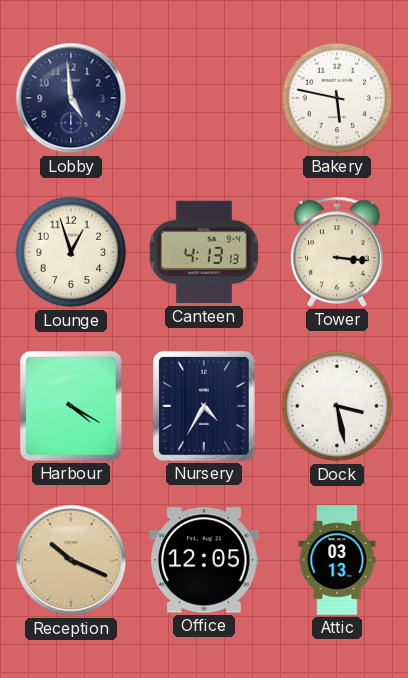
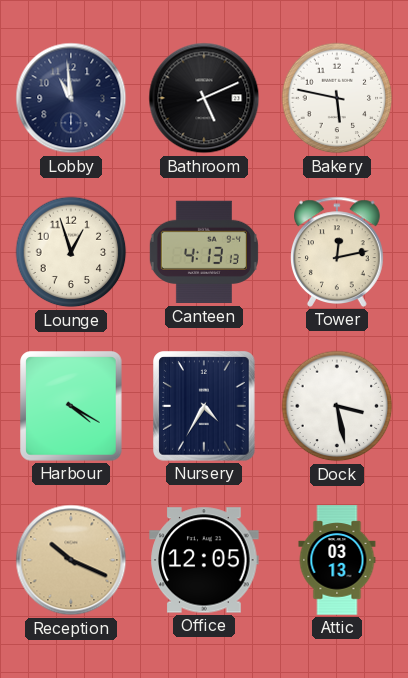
Lobby: 4:59 -> 10:59
Bathroom: none -> 5:11
Tower: 3:16 -> 12:13
